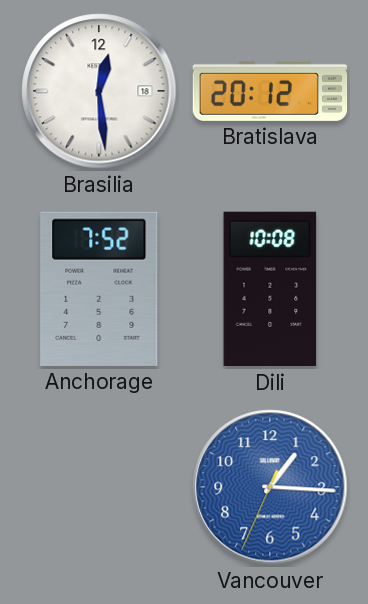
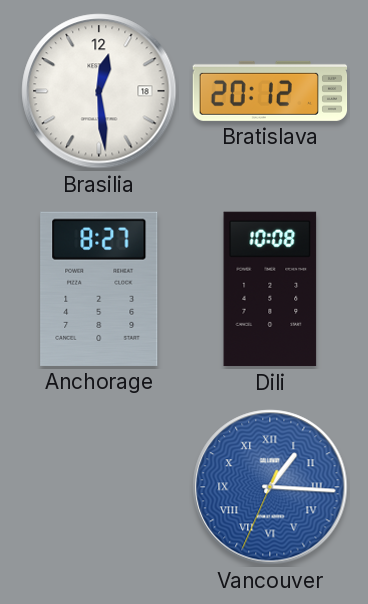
Anchorage: 7:52 -> 8:27
Vancouver numerals: Arabic -> Roman
